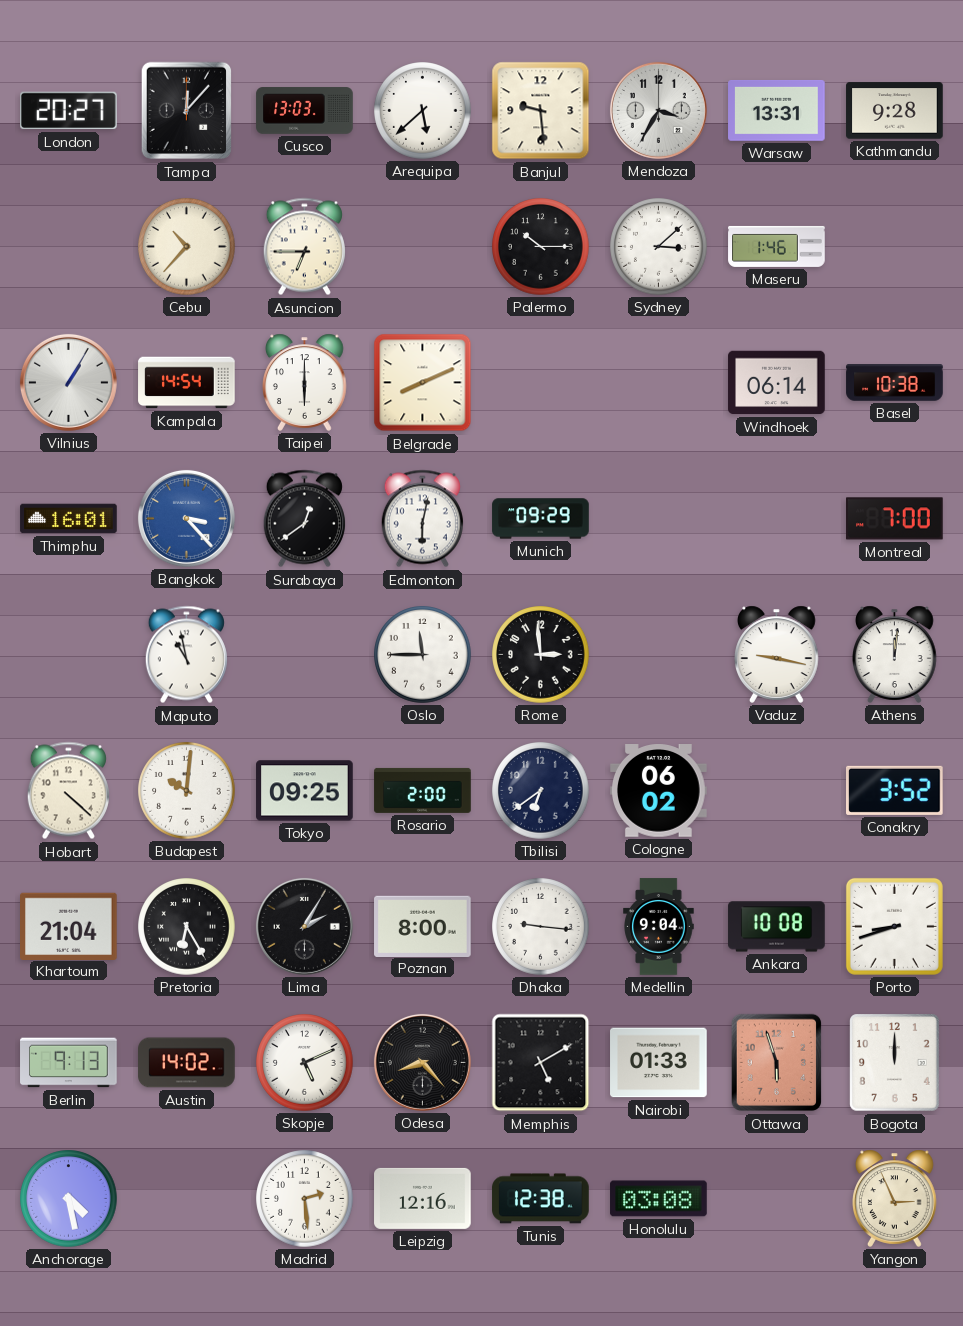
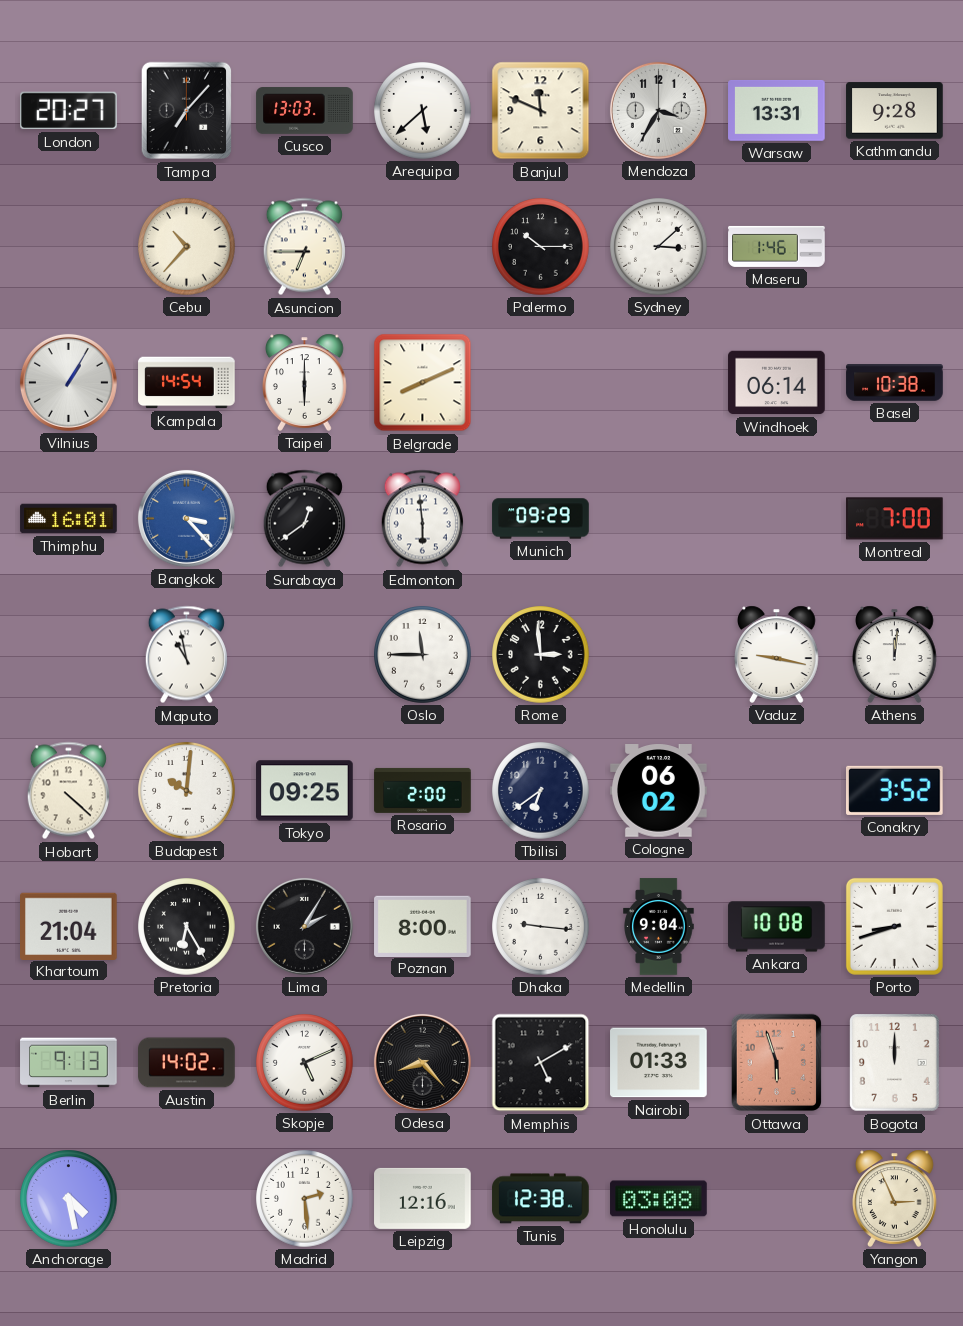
Tampa: 12:07 -> 7:07
Banjul: 9:29 -> 11:49
Edmonton: 6:02 -> 5:59
